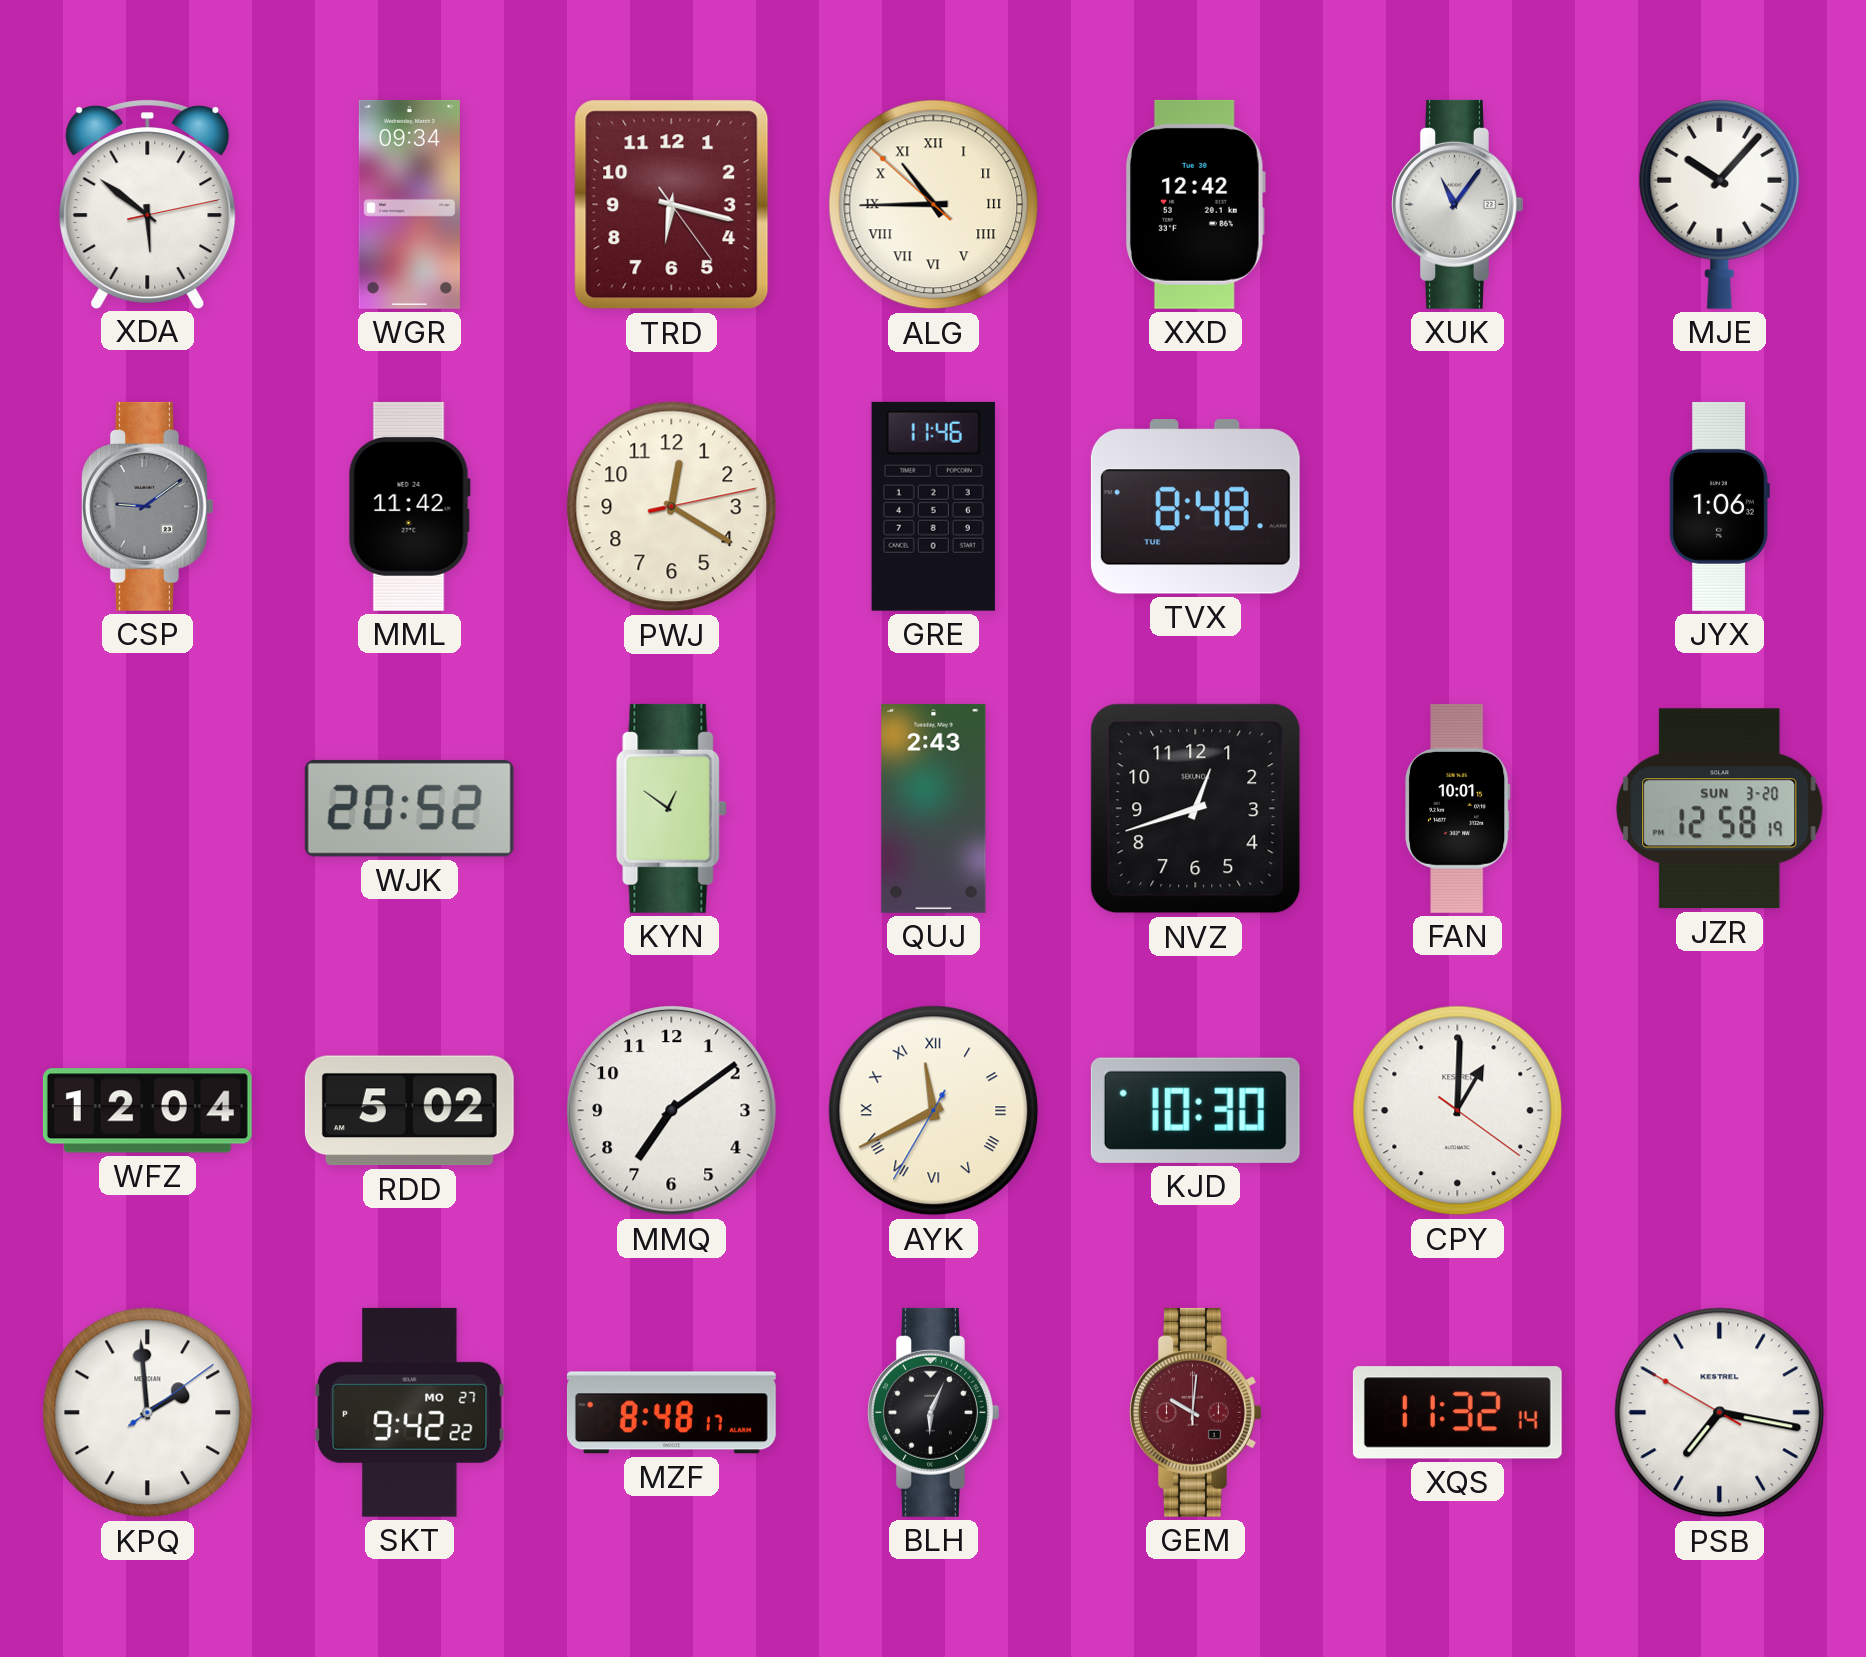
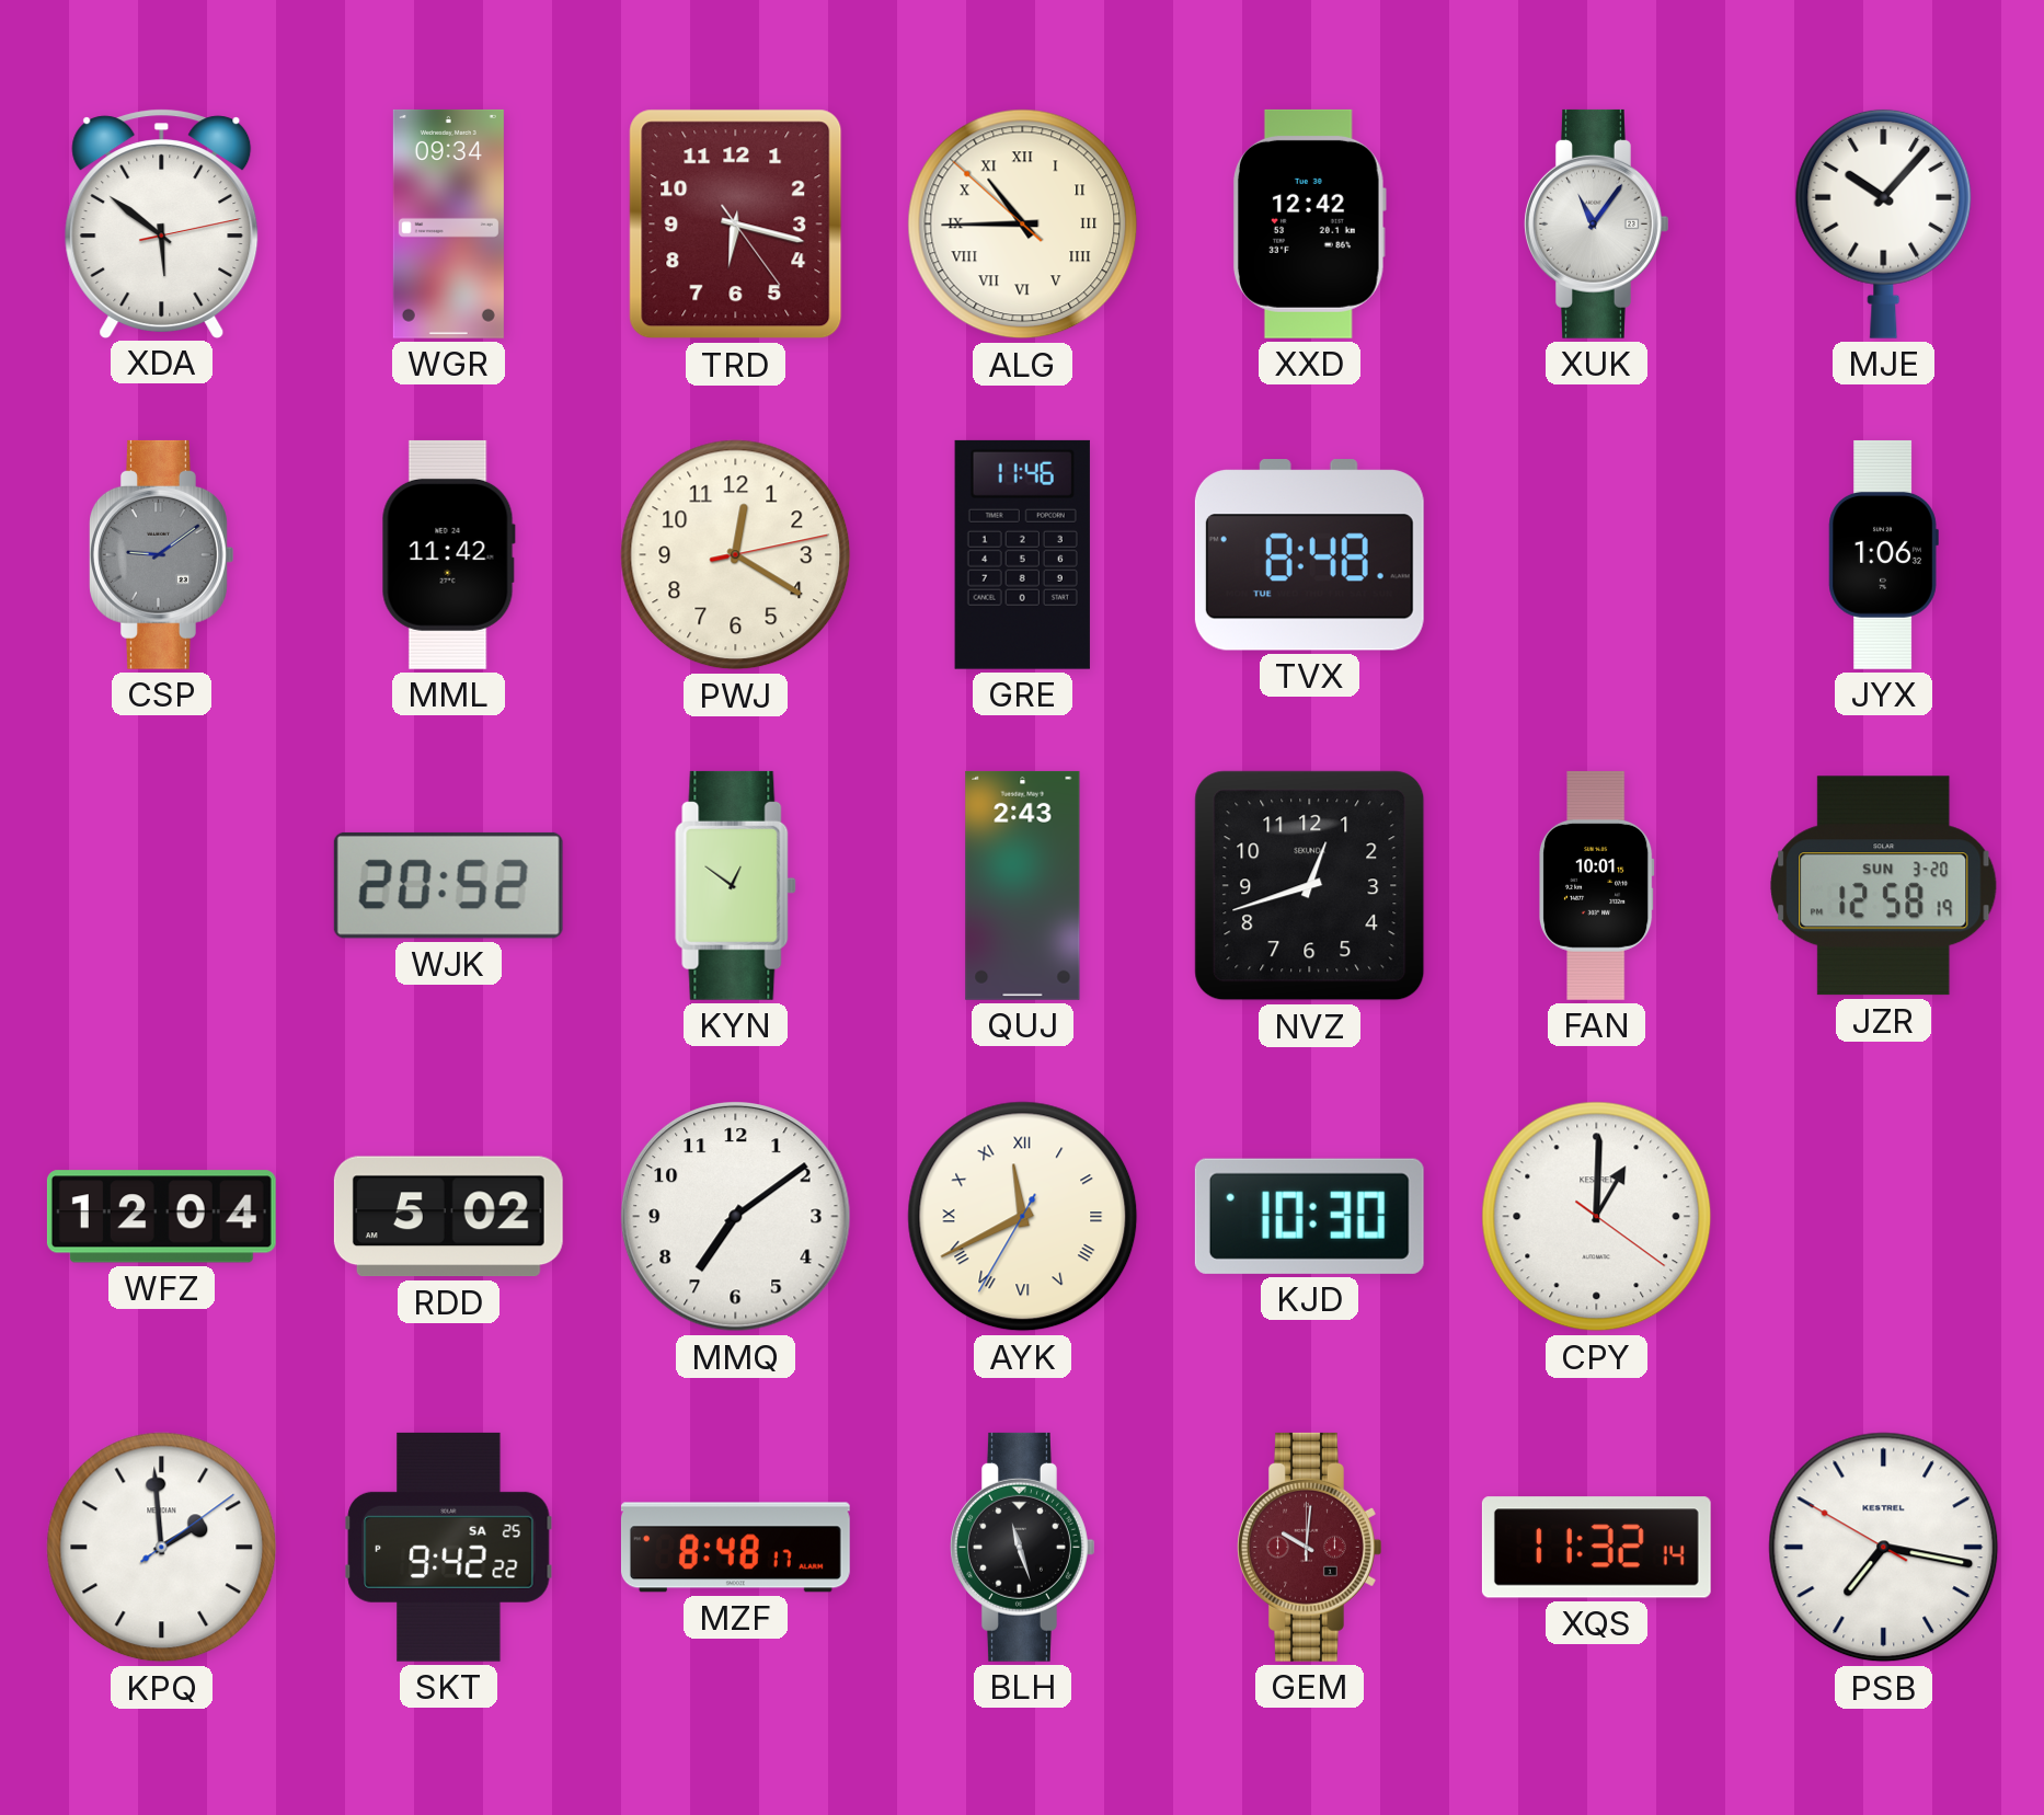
SKT date: MO 27 -> SA 25
BLH: 6:04 -> 11:27
